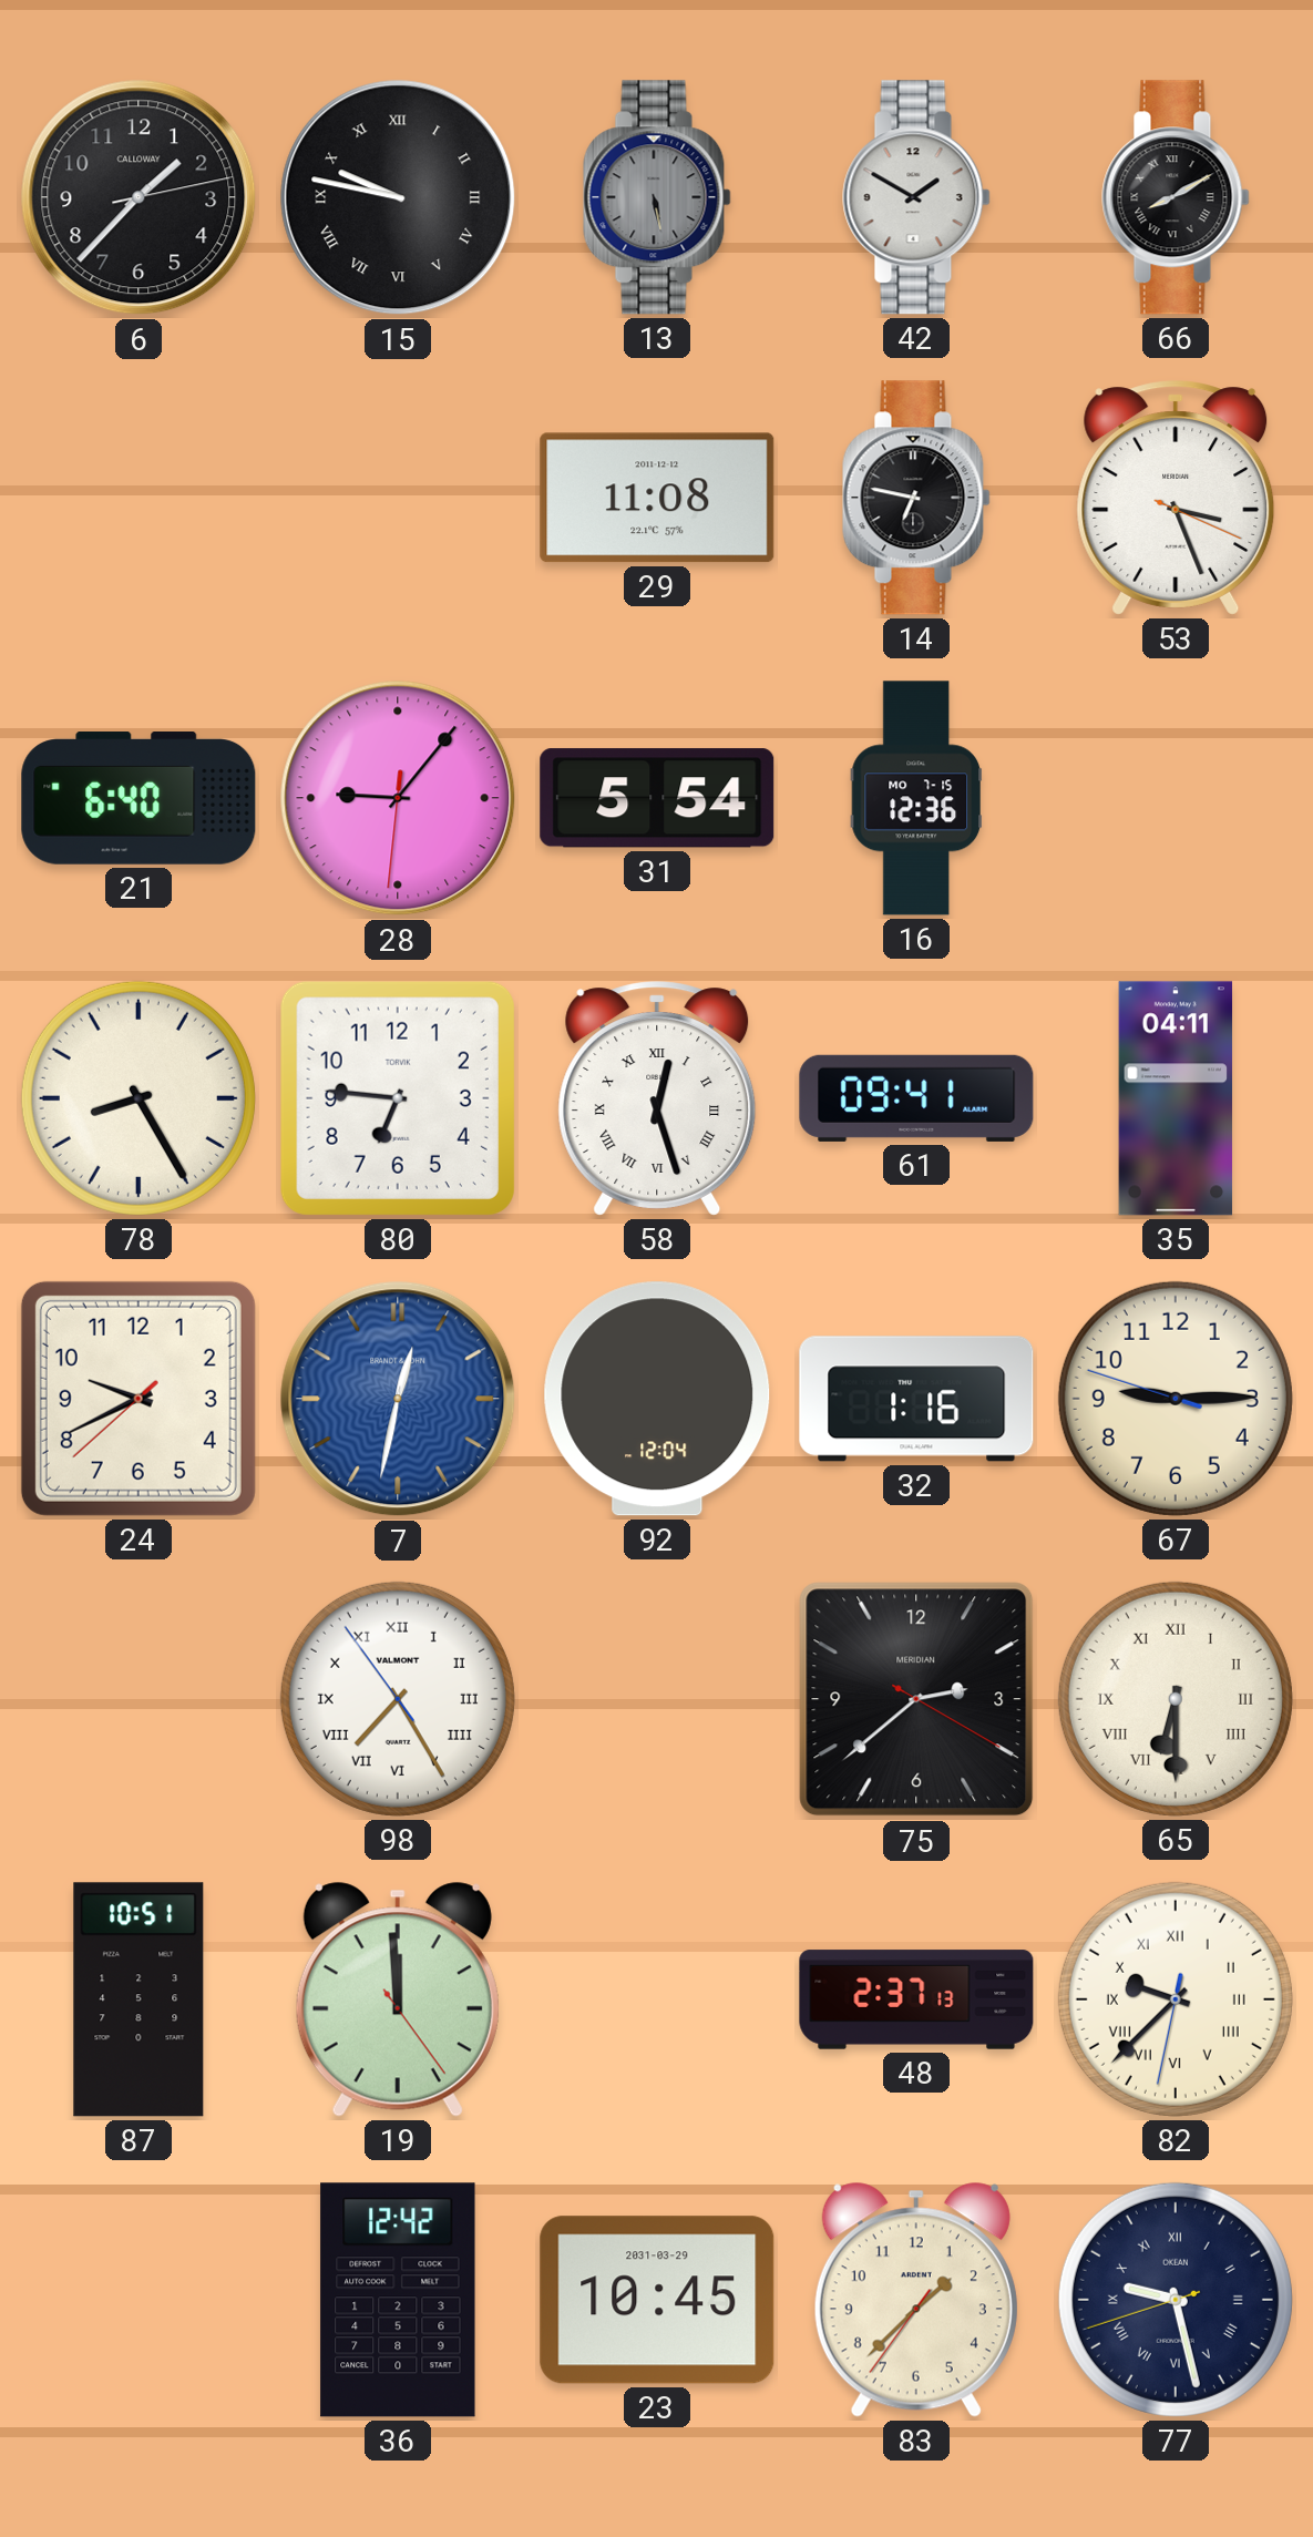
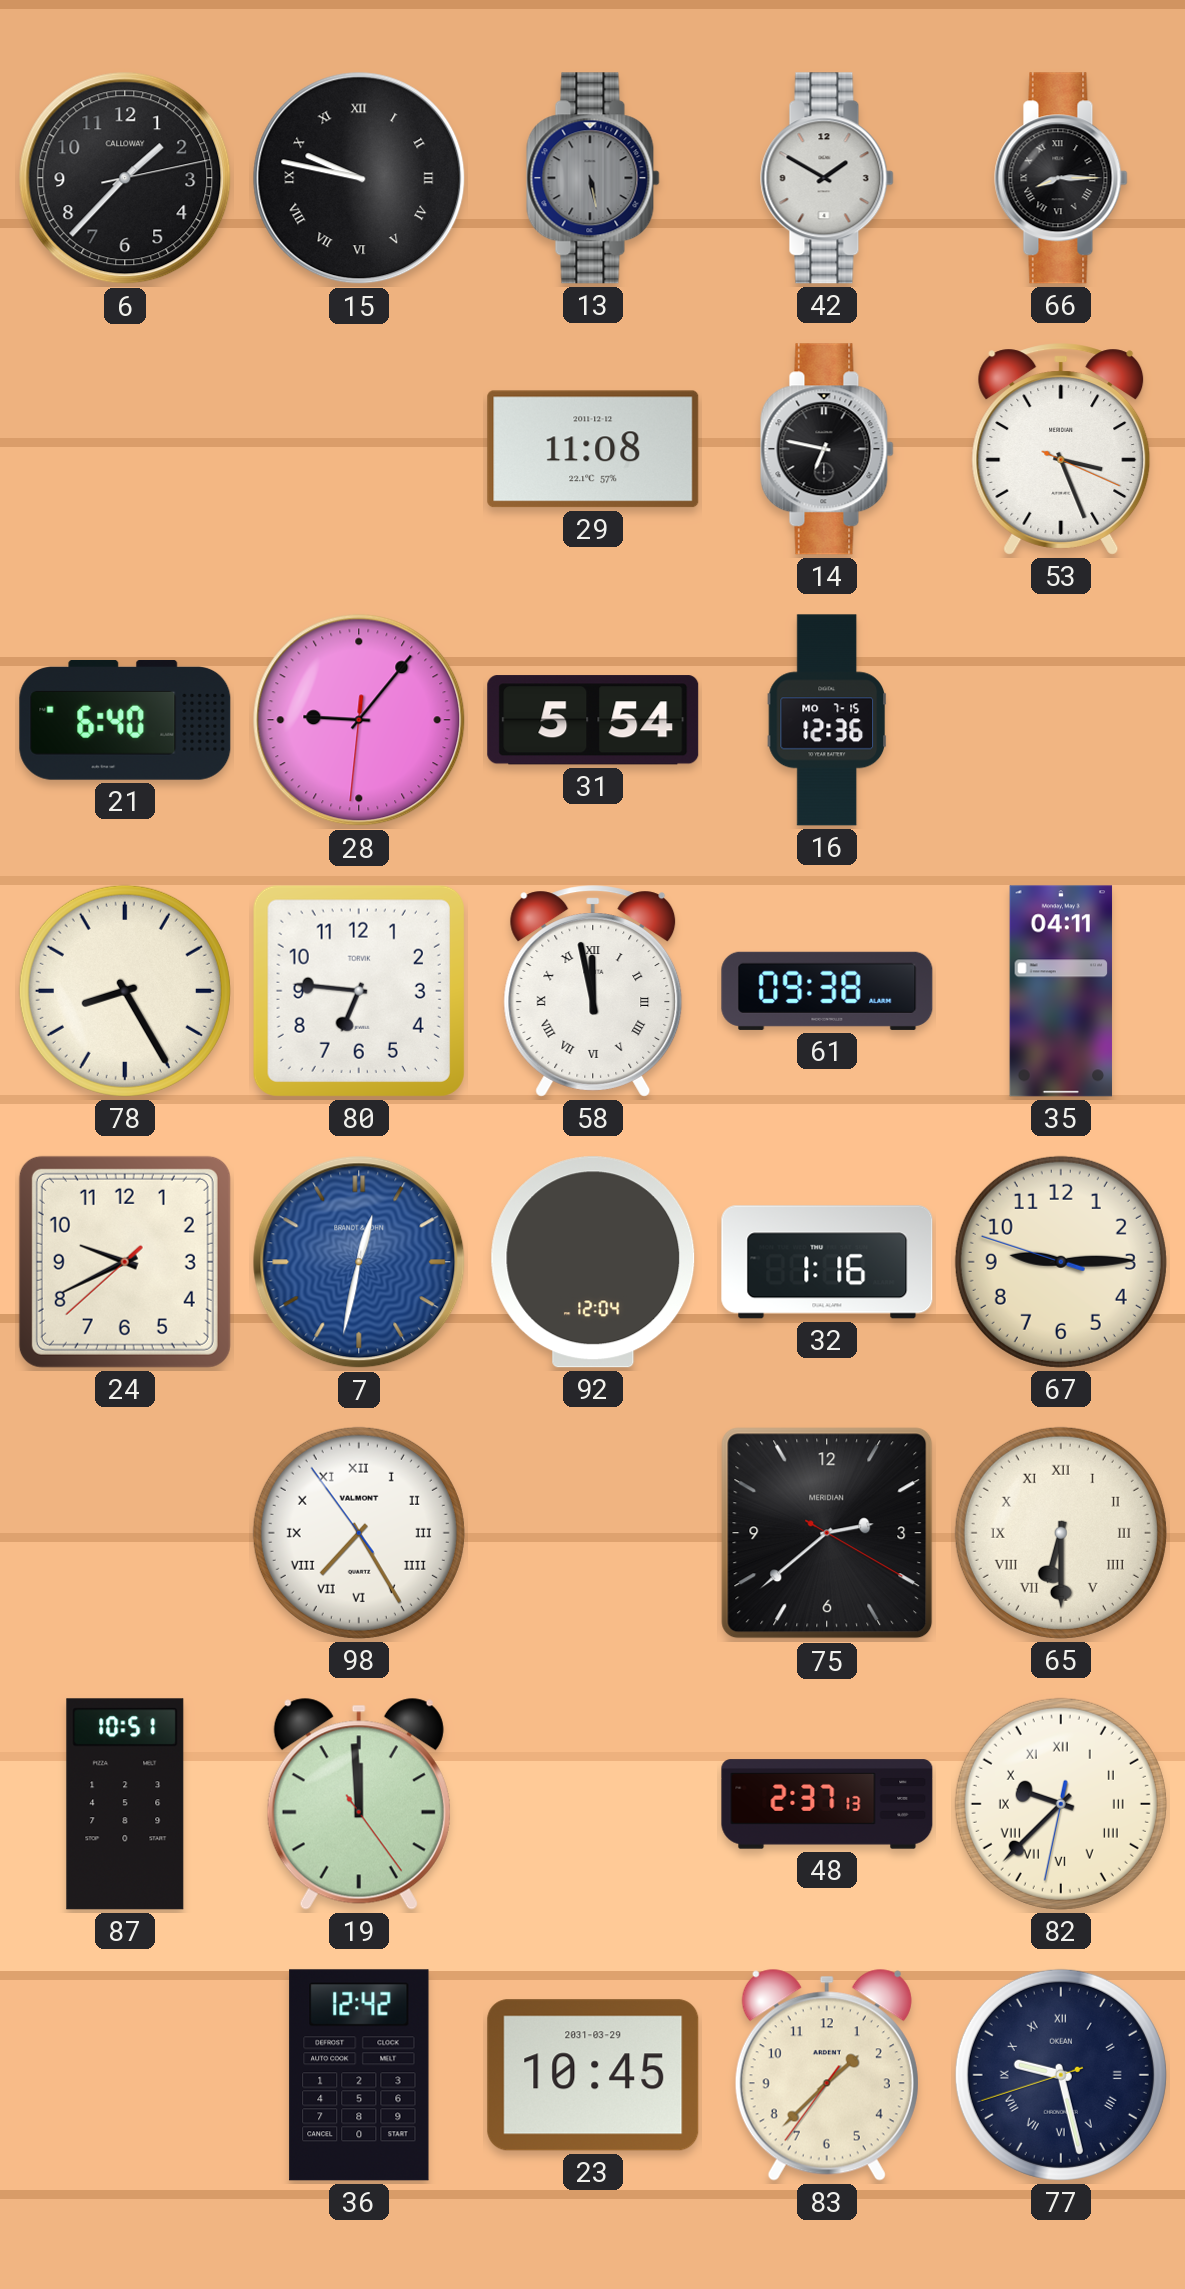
66: 8:10 -> 8:15
58: 12:27 -> 11:58
61: 09:41 -> 09:38
